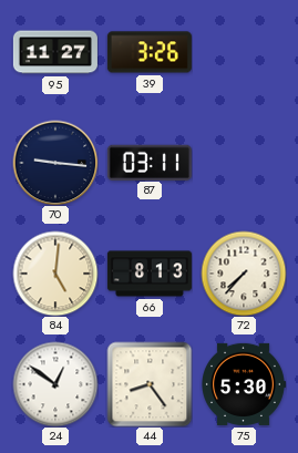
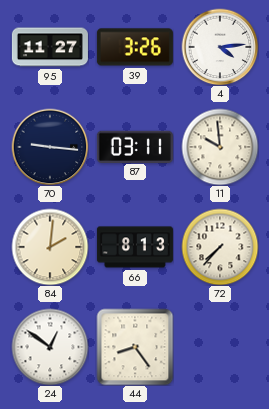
4: none -> 4:14
11: none -> 9:59
84: 5:01 -> 2:01
75: 5:30 -> none
